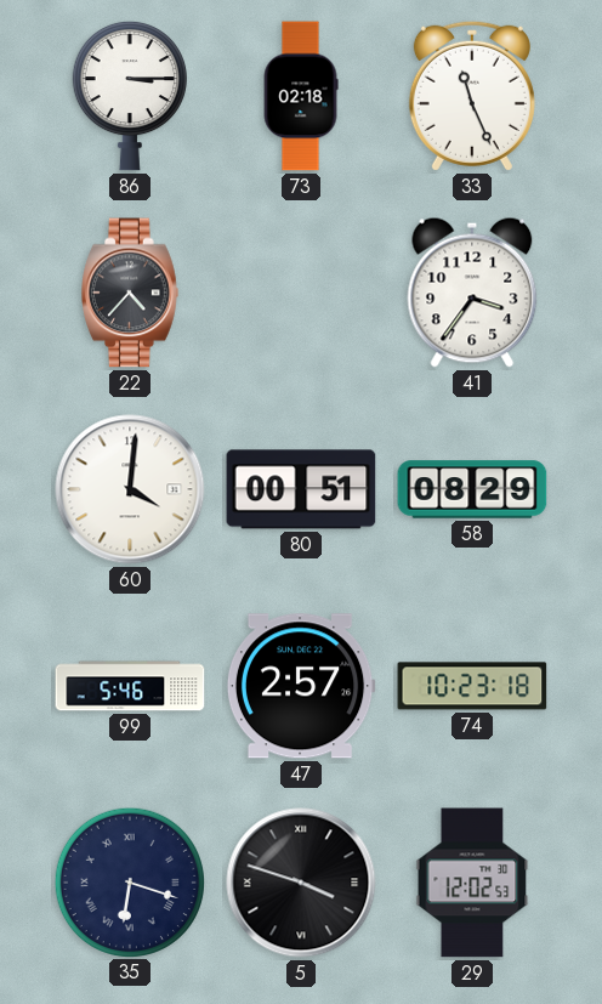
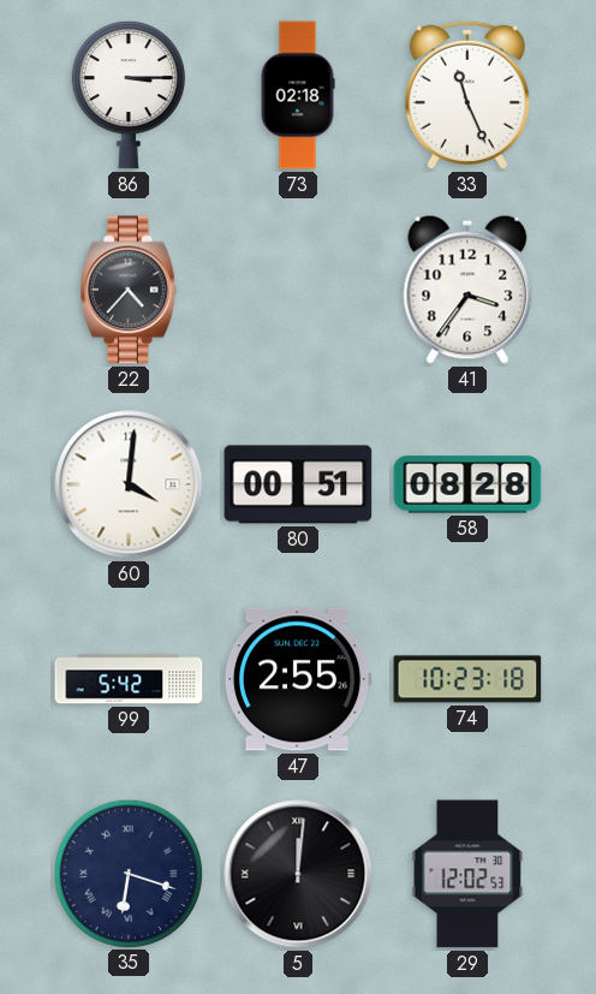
58: 08:29 -> 08:28
99: 5:46 -> 5:42
47: 2:57 -> 2:55
5: 3:48 -> 12:01
